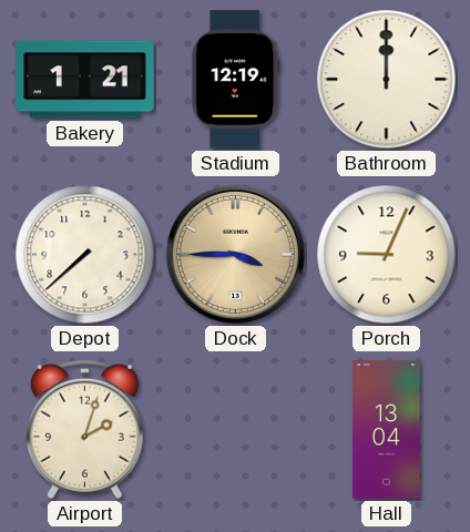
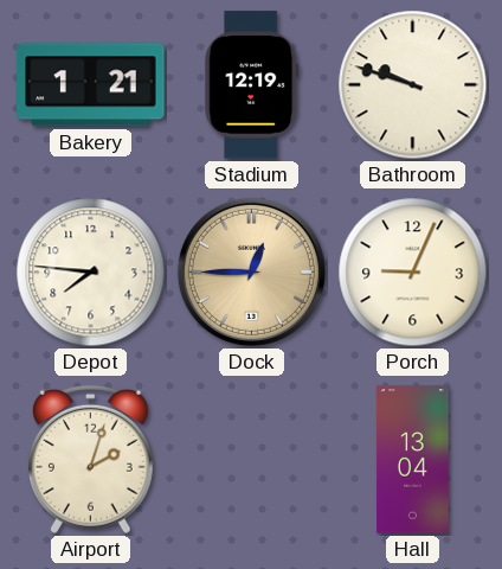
Bathroom: 12:00 -> 9:48
Depot: 7:38 -> 7:46
Dock: 3:45 -> 12:45
